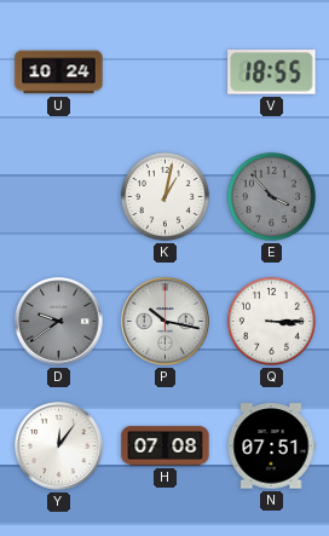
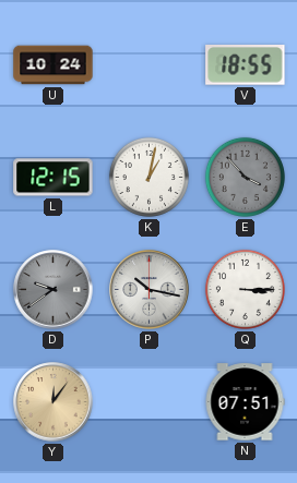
L: none -> 12:15
Y dial: white -> champagne
H: 07:08 -> none
